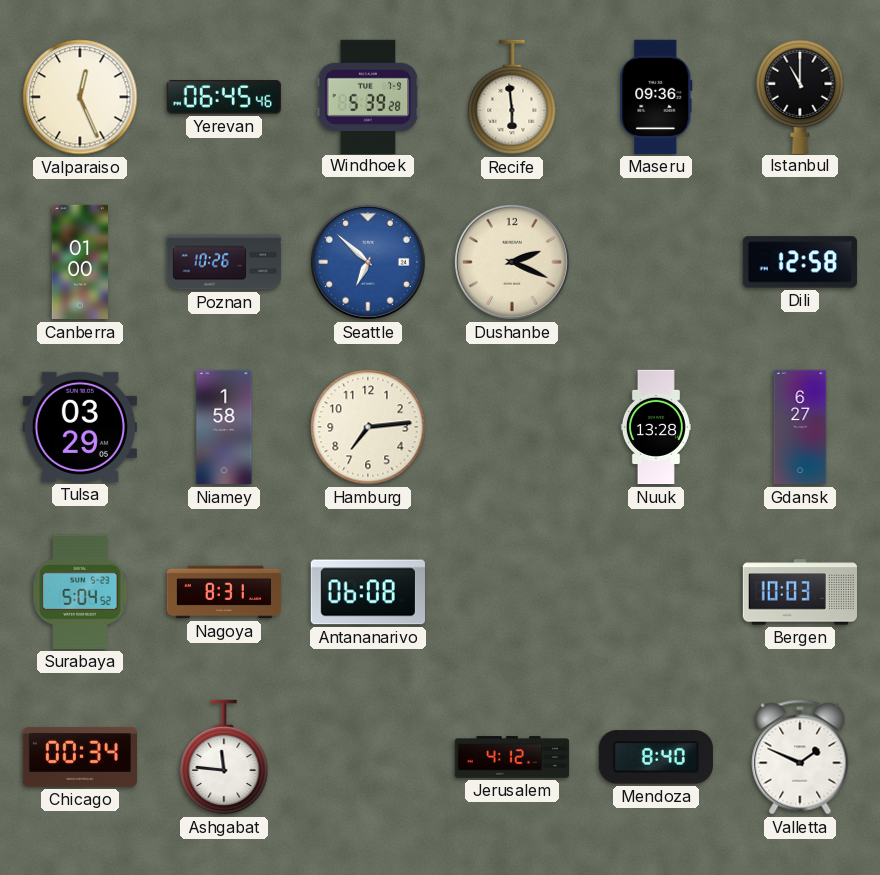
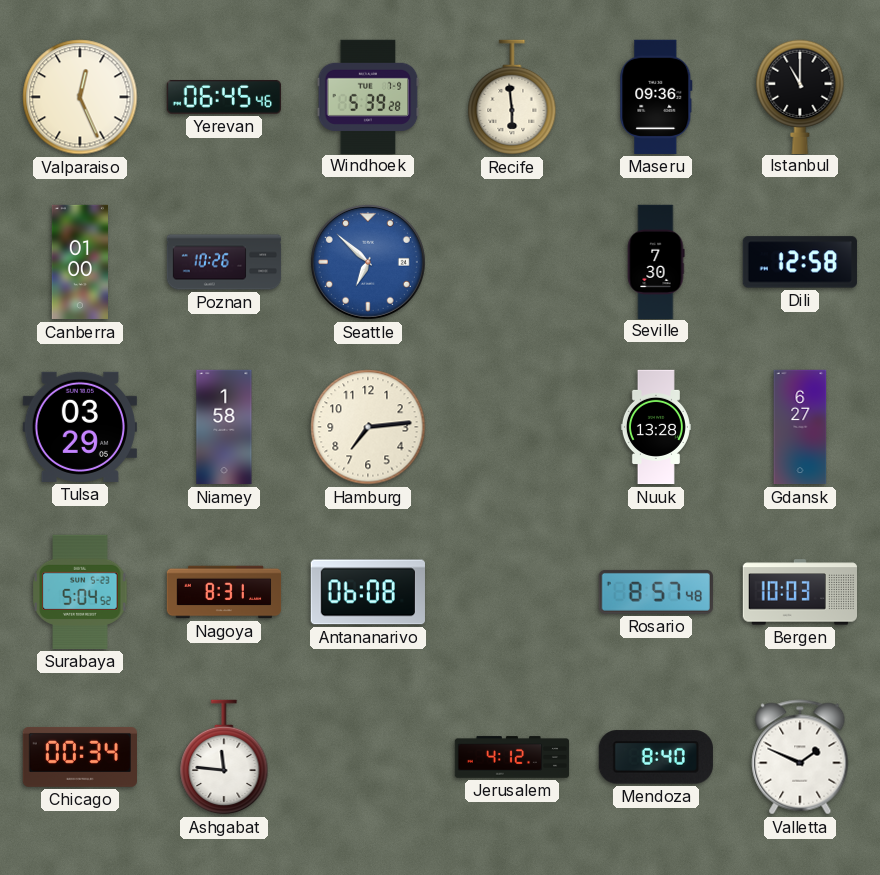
Dushanbe: 2:19 -> none
Seville: none -> 7:30
Rosario: none -> 8:57
